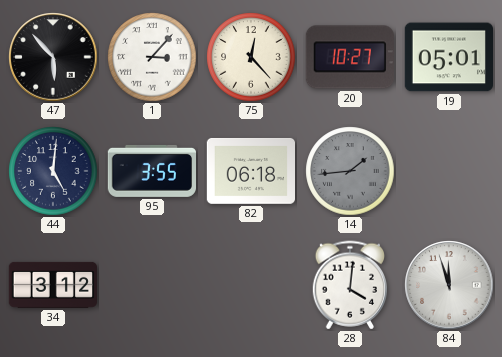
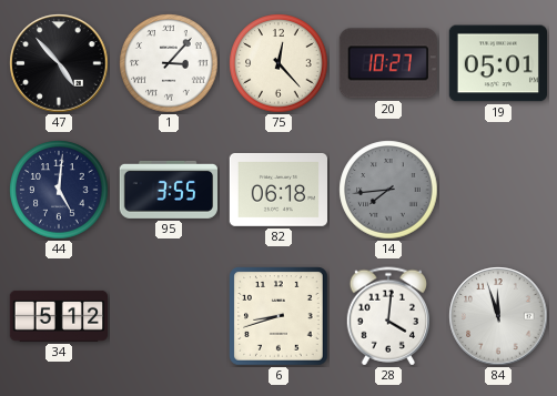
47: 5:53 -> 4:53
14: 1:44 -> 7:44
34: 3:12 -> 5:12
6: none -> 8:42
